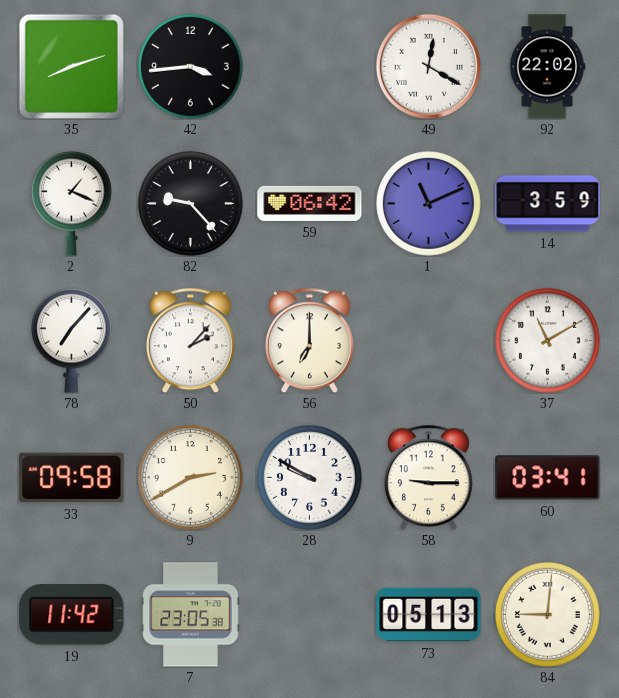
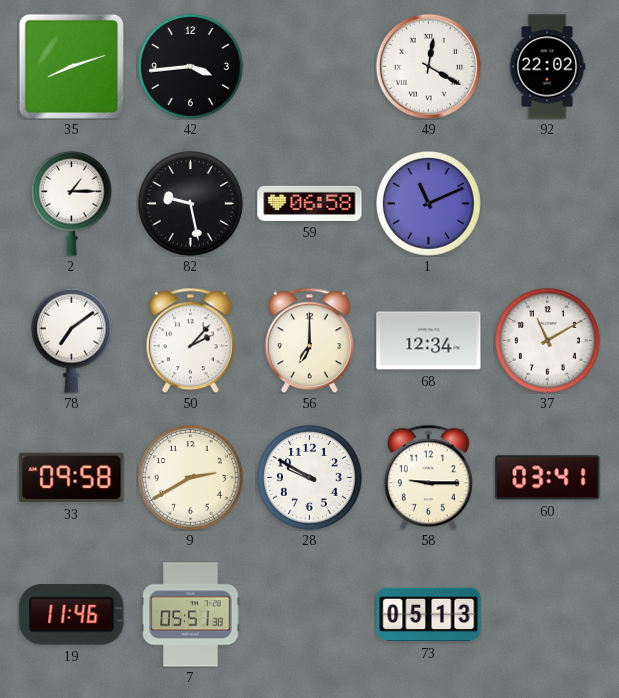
2: 1:19 -> 1:15
82: 9:23 -> 9:28
59: 06:42 -> 06:58
14: 3:59 -> none
78: 7:07 -> 7:09
68: none -> 12:34
19: 11:42 -> 11:46
7: 23:05 -> 05:51
84: 9:01 -> none
